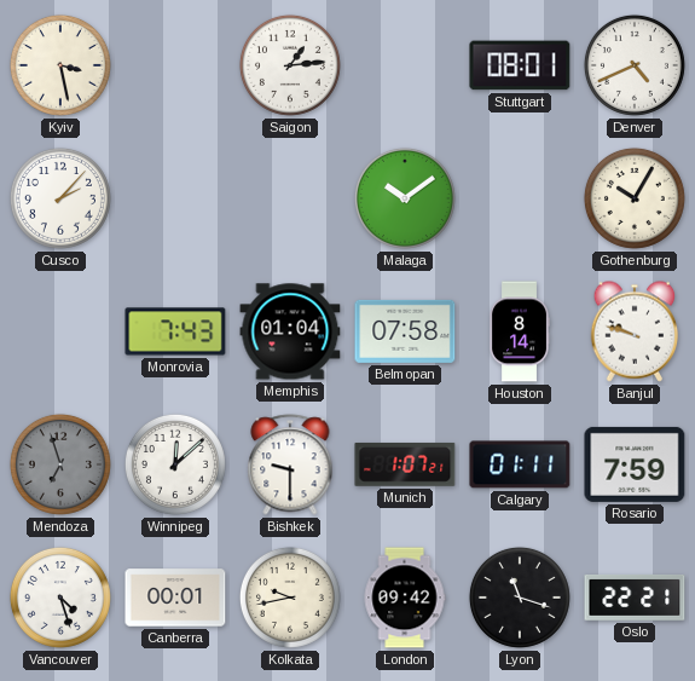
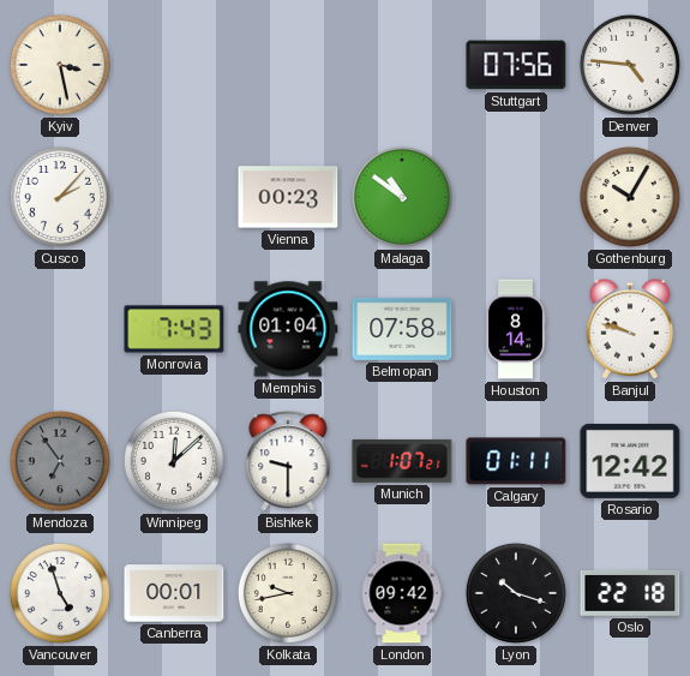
Saigon: 1:14 -> none
Stuttgart: 08:01 -> 07:56
Denver: 4:41 -> 4:46
Vienna: none -> 00:23
Malaga: 10:09 -> 10:51
Mendoza: 6:57 -> 6:54
Rosario: 7:59 -> 12:42
Vancouver: 4:27 -> 4:57
Lyon: 11:18 -> 10:18
Oslo: 22:21 -> 22:18
